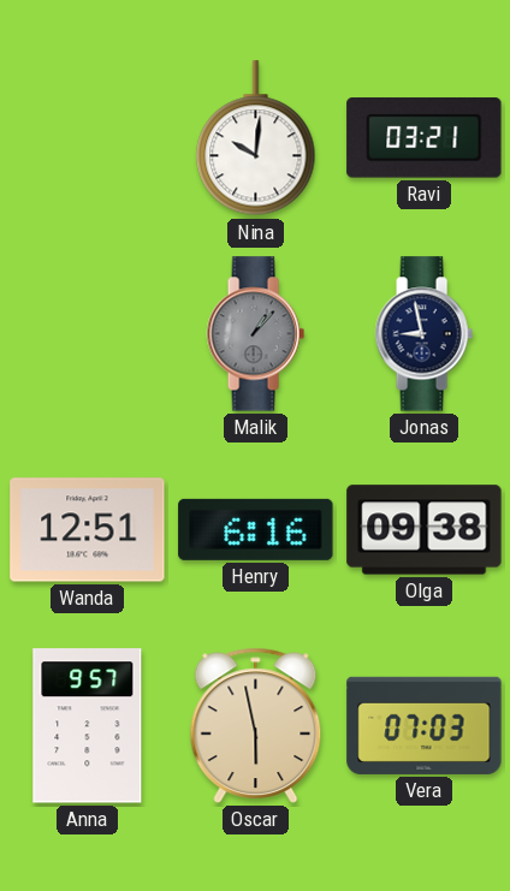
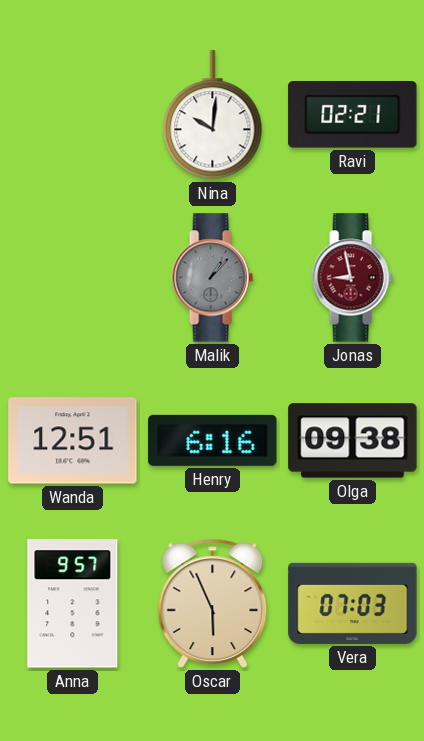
Ravi: 03:21 -> 02:21
Jonas dial: navy -> burgundy
Oscar: 5:58 -> 5:56
